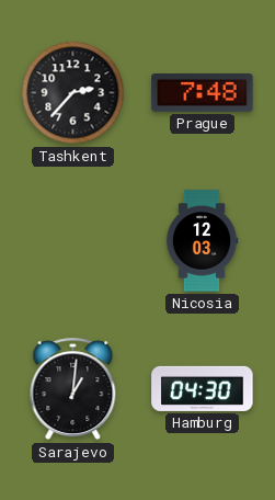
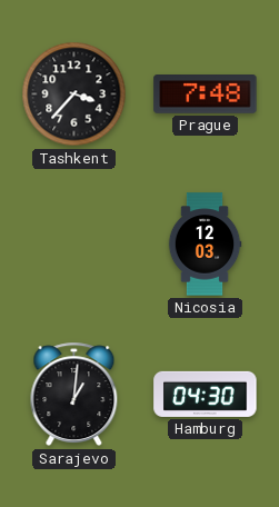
Tashkent: 2:37 -> 3:37
